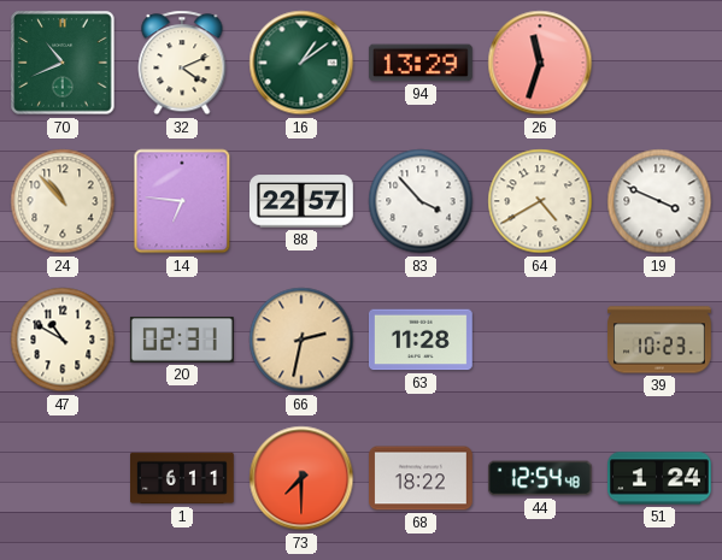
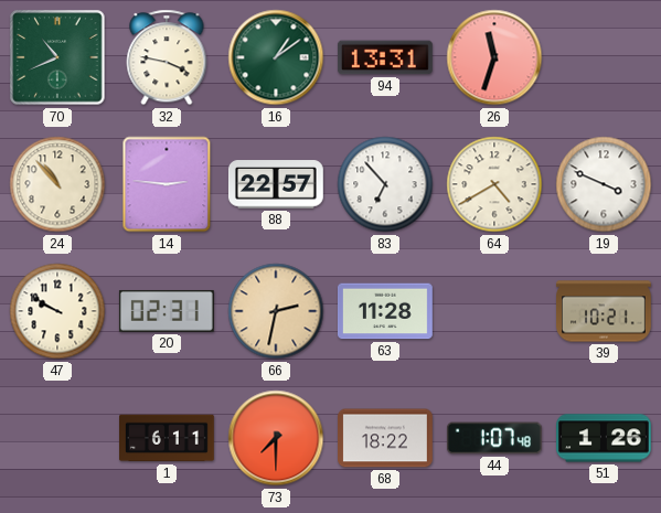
32: 4:11 -> 3:47
94: 13:29 -> 13:31
14: 6:46 -> 2:46
83: 3:53 -> 6:53
47: 10:50 -> 9:50
39: 10:23 -> 10:21
44: 12:54 -> 1:07
51: 1:24 -> 1:26
